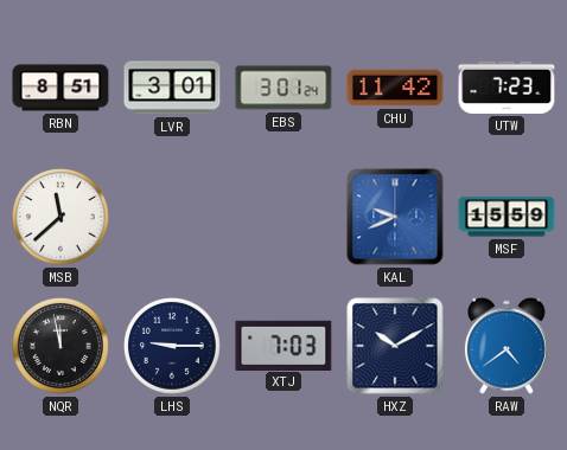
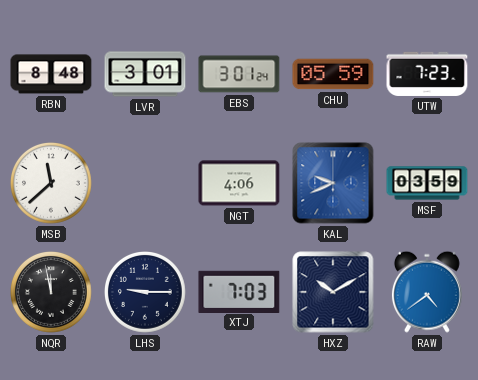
RBN: 8:51 -> 8:48
CHU: 11:42 -> 05:59
NGT: none -> 4:06
MSF: 15:59 -> 03:59
